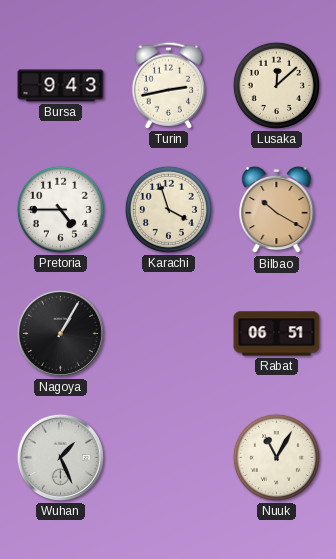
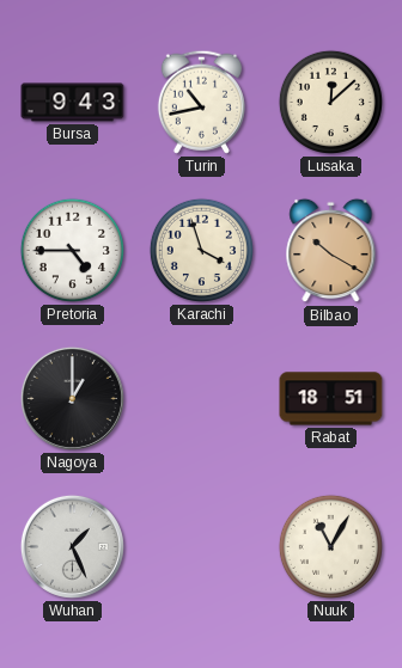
Turin: 2:43 -> 10:43
Nagoya: 1:05 -> 1:00
Rabat: 06:51 -> 18:51
